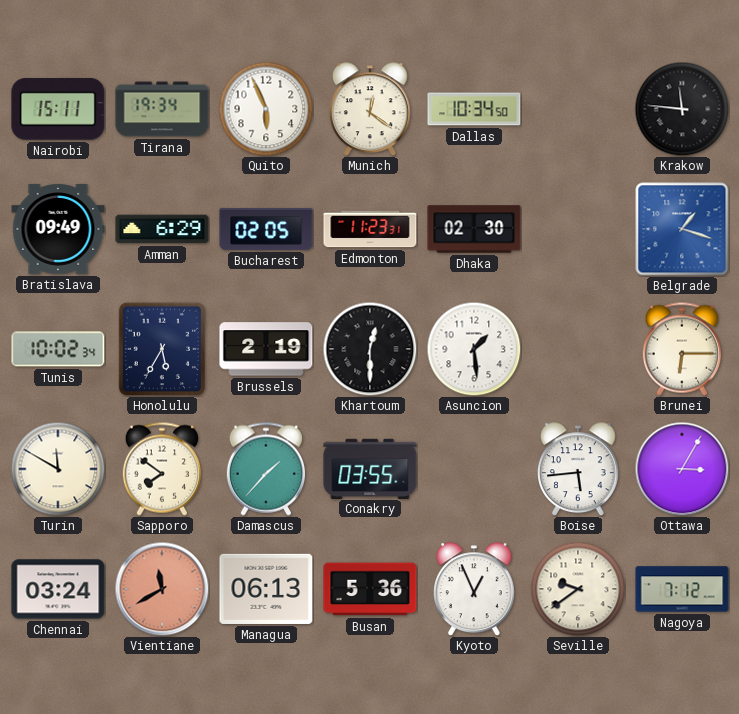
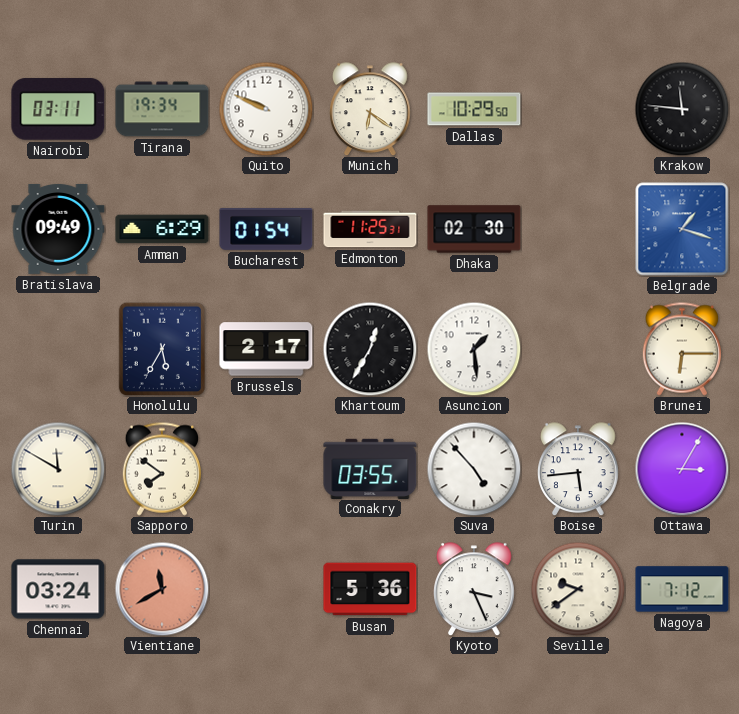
Nairobi: 15:11 -> 03:11
Quito: 5:56 -> 9:49
Munich: 12:21 -> 6:21
Dallas: 10:34 -> 10:29
Bucharest: 02:05 -> 01:54
Edmonton: 11:23 -> 11:25
Tunis: 10:02 -> none
Brussels: 2:19 -> 2:17
Khartoum: 12:30 -> 12:35
Damascus: 1:37 -> none
Suva: none -> 4:53
Managua: 06:13 -> none
Kyoto: 12:56 -> 3:26
